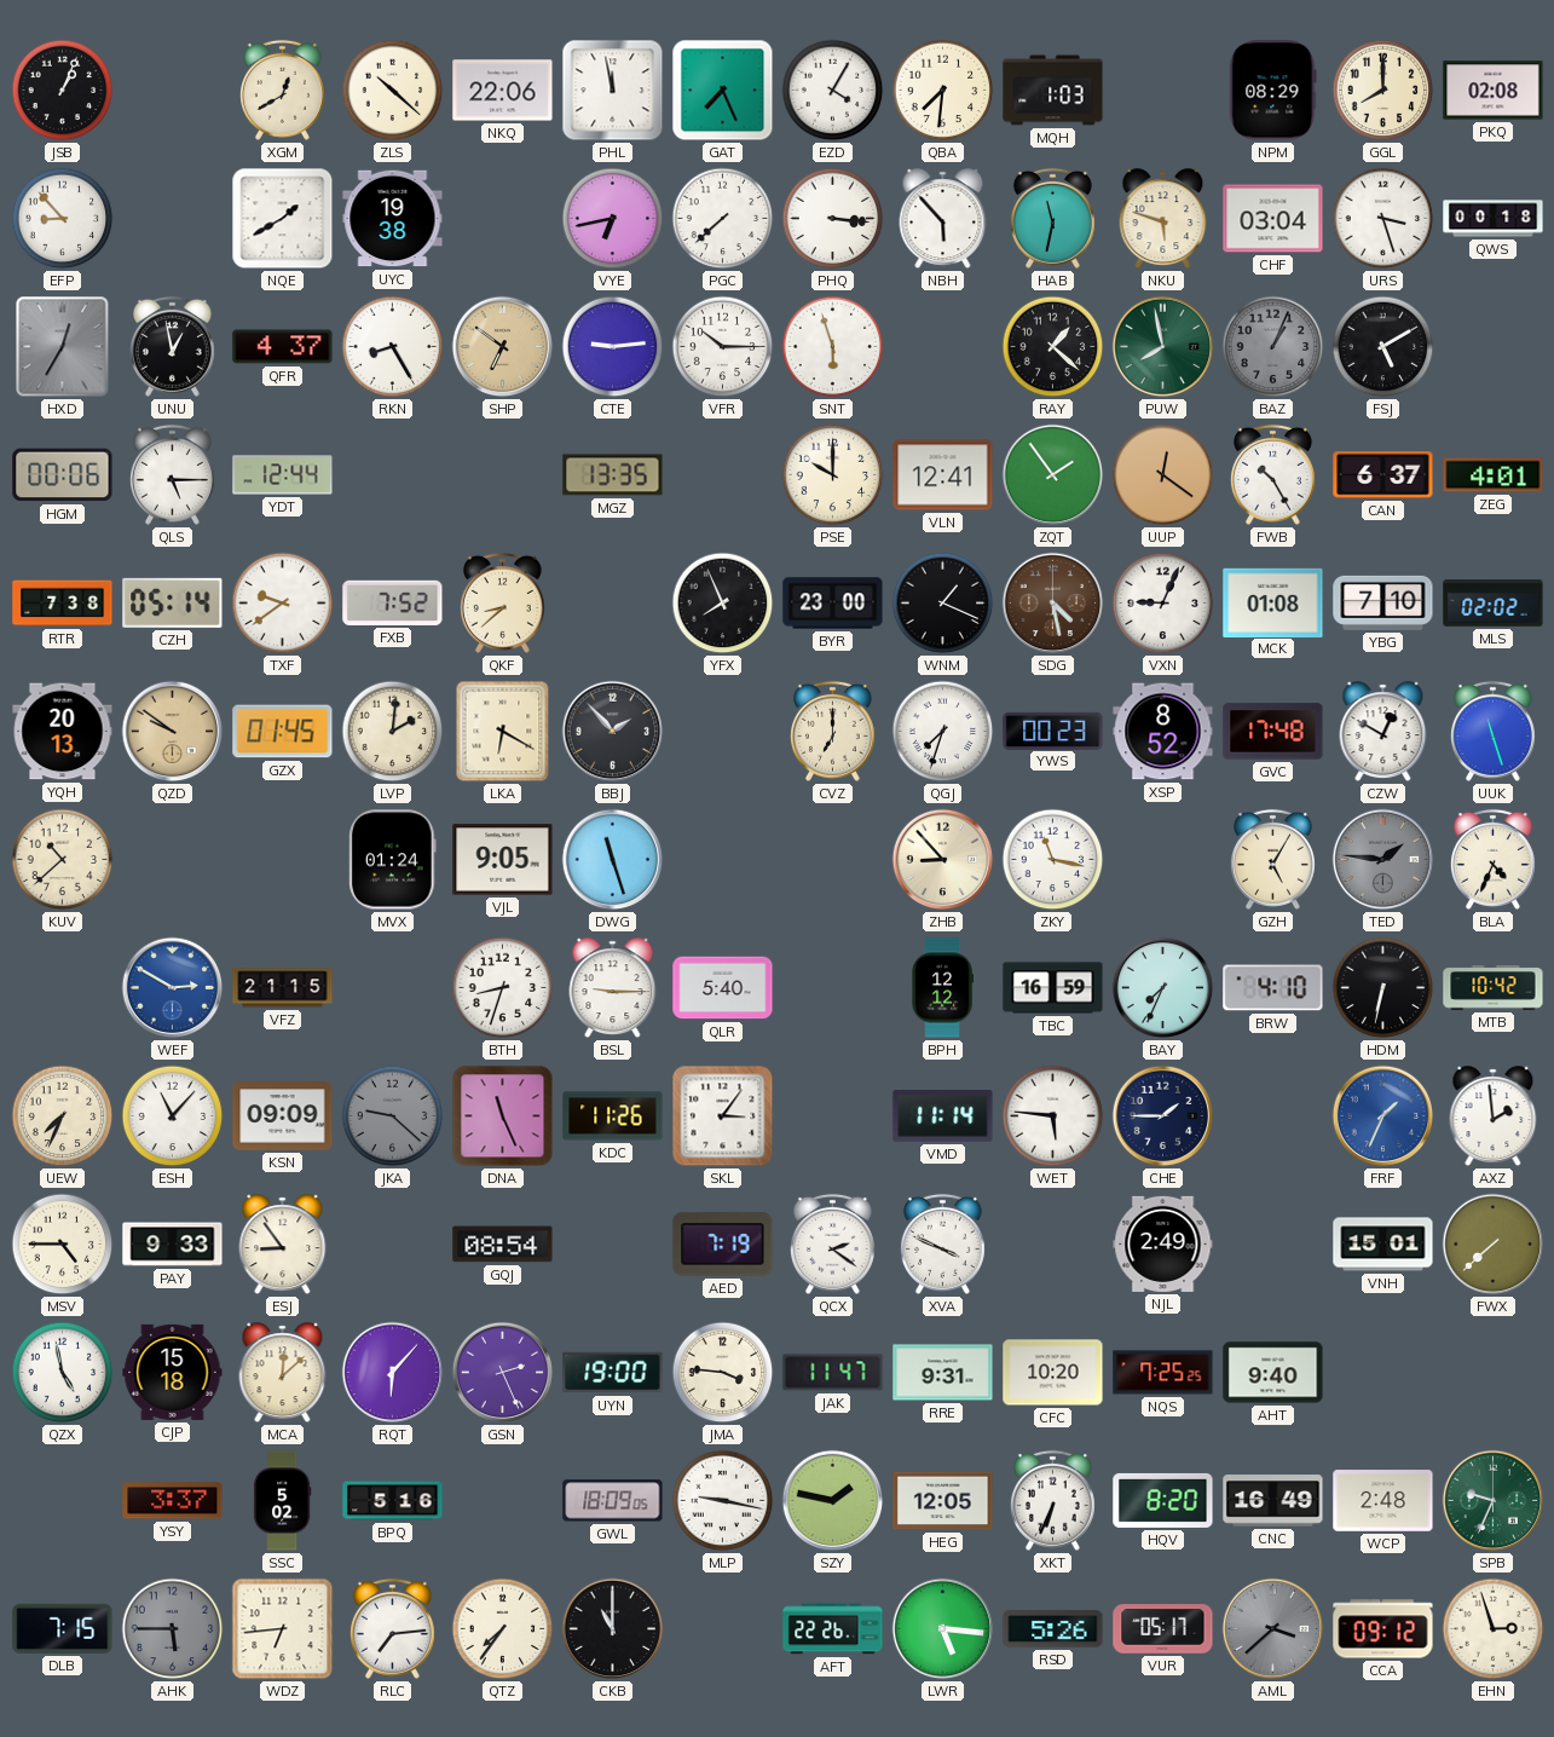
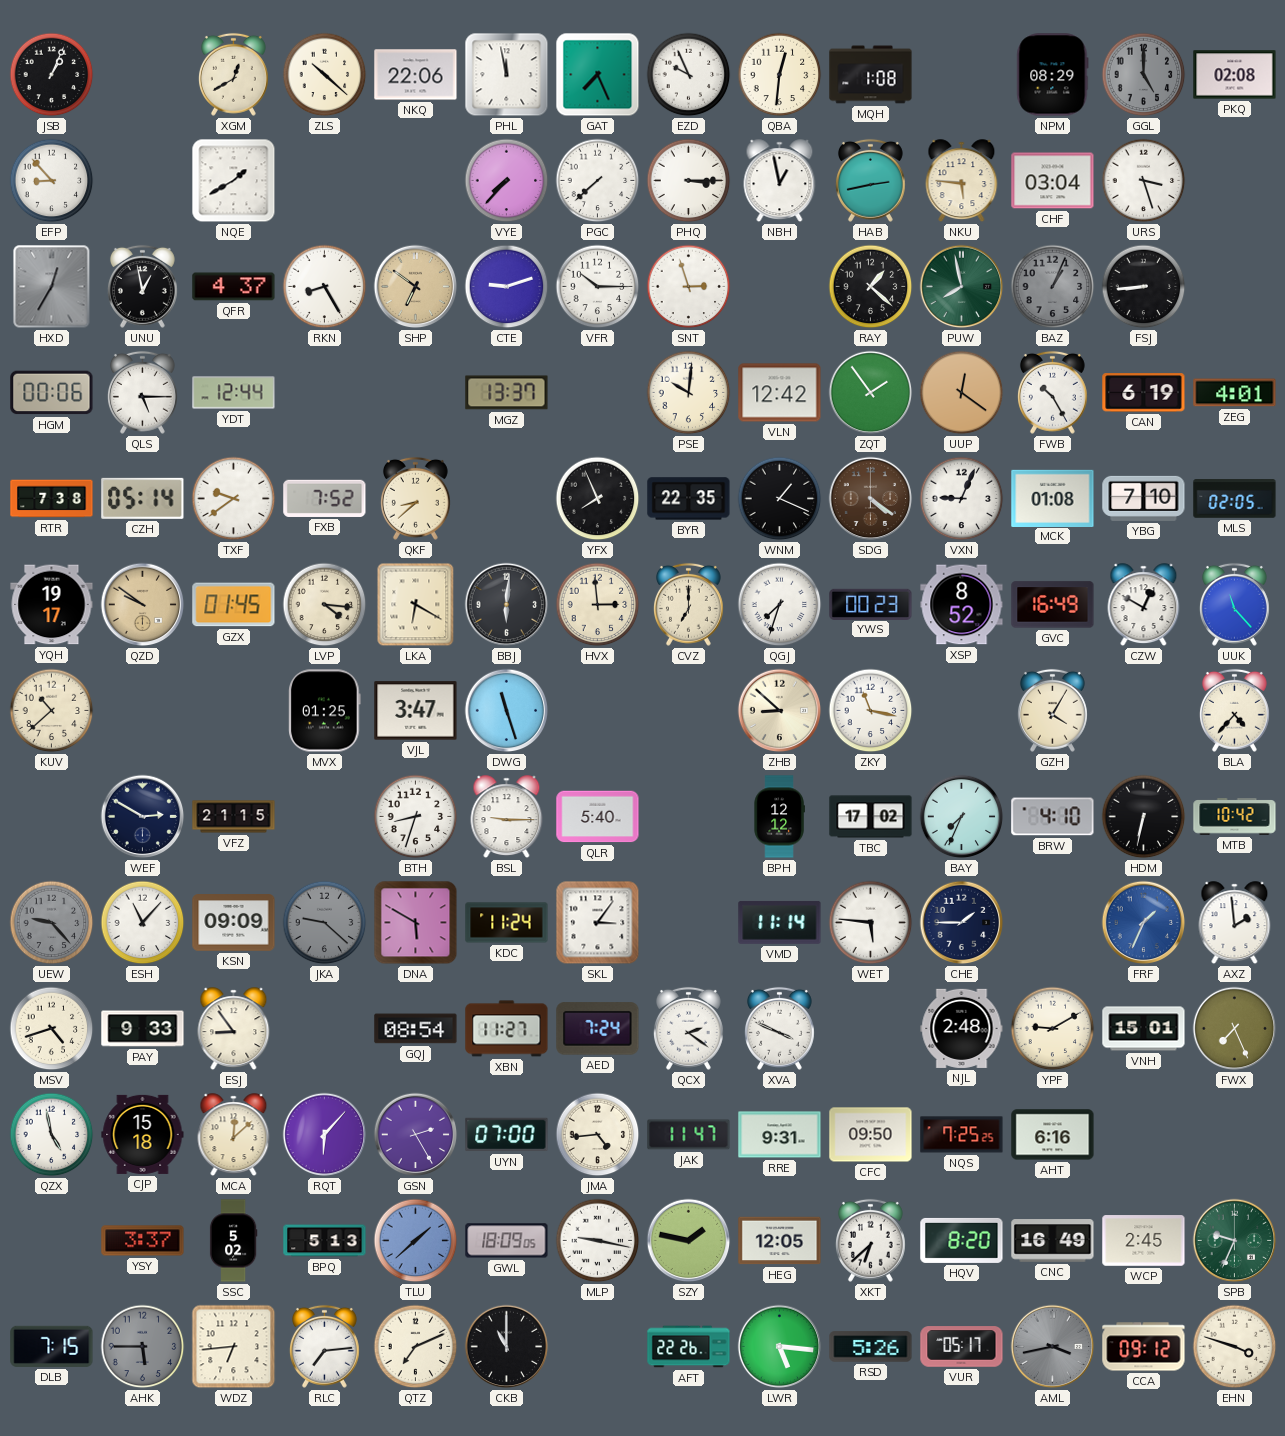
EZD: 4:05 -> 9:56
QBA: 7:31 -> 12:31
MQH: 1:03 -> 1:08
GGL: 8:00 -> 5:00
GGL dial: cream -> grey
UYC: 19:38 -> none
VYE: 6:43 -> 7:37
PHQ: 3:16 -> 3:15
NBH: 5:53 -> 12:58
HAB: 11:32 -> 2:43
NKU: 5:48 -> 5:46
QWS: 00:18 -> none
CTE: 9:14 -> 9:12
SNT: 5:57 -> 2:57
FSJ: 5:10 -> 8:44
MGZ: 13:35 -> 13:37
PSE: 10:00 -> 10:01
VLN: 12:41 -> 12:42
CAN: 6:37 -> 6:19
BYR: 23:00 -> 22:35
SDG: 4:28 -> 4:21
MLS: 02:02 -> 02:05
YQH: 20:13 -> 19:17
LVP: 2:01 -> 4:16
BBJ: 1:53 -> 6:01
HVX: none -> 2:59
GVC: 17:48 -> 16:49
UUK: 11:27 -> 11:23
MVX: 01:24 -> 01:25
VJL: 9:05 -> 3:47
ZHB: 8:53 -> 8:52
GZH: 5:05 -> 4:05
TED: 1:46 -> none
BLA: 4:34 -> 4:37
WEF dial: blue -> navy
TBC: 16:59 -> 17:02
UEW: 7:34 -> 9:23
UEW dial: cream -> grey
DNA: 11:26 -> 5:50
KDC: 11:26 -> 11:24
MSV: 4:45 -> 4:42
XBN: none -> 11:27
AED: 7:19 -> 7:24
NJL: 2:49 -> 2:48
YPF: none -> 9:10
FWX: 7:38 -> 7:26
GSN: 2:26 -> 2:25
UYN: 19:00 -> 07:00
JMA: 3:46 -> 4:44
CFC: 10:20 -> 09:50
AHT: 9:40 -> 6:16
BPQ: 5:16 -> 5:13
TLU: none -> 1:38
XKT: 6:34 -> 6:38
WCP: 2:48 -> 2:45
QTZ: 7:36 -> 7:11
AML: 3:38 -> 3:43
EHN: 2:57 -> 3:48
